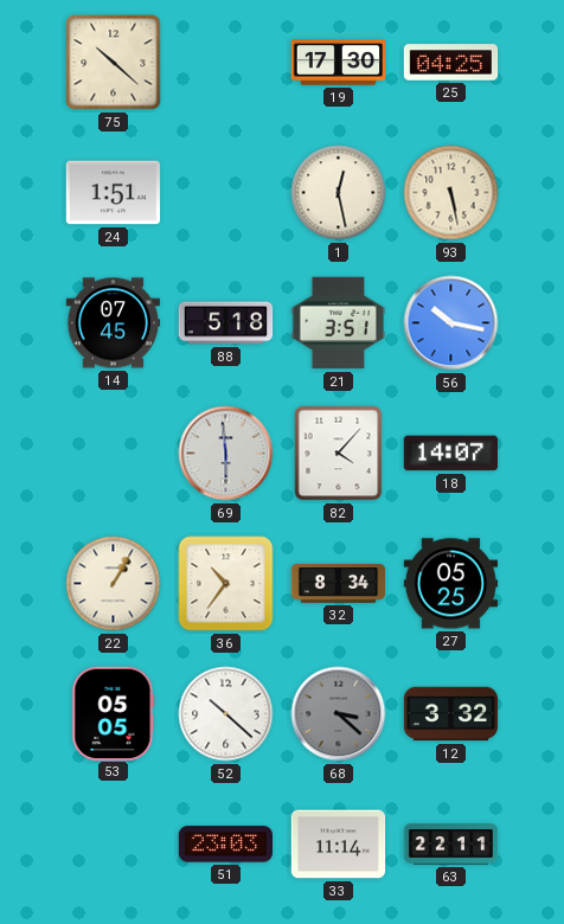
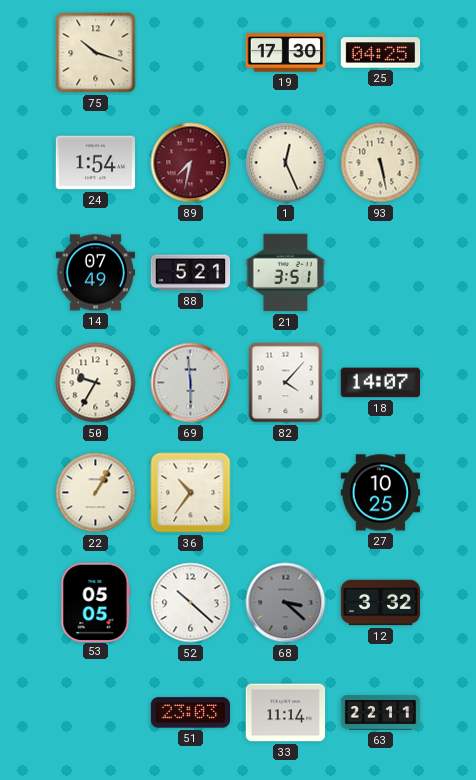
75: 10:22 -> 10:18
24: 1:51 -> 1:54
89: none -> 7:32
1: 12:28 -> 12:26
14: 07:45 -> 07:49
88: 5:18 -> 5:21
56: 10:17 -> none
50: none -> 9:35
32: 8:34 -> none
27: 05:25 -> 10:25
